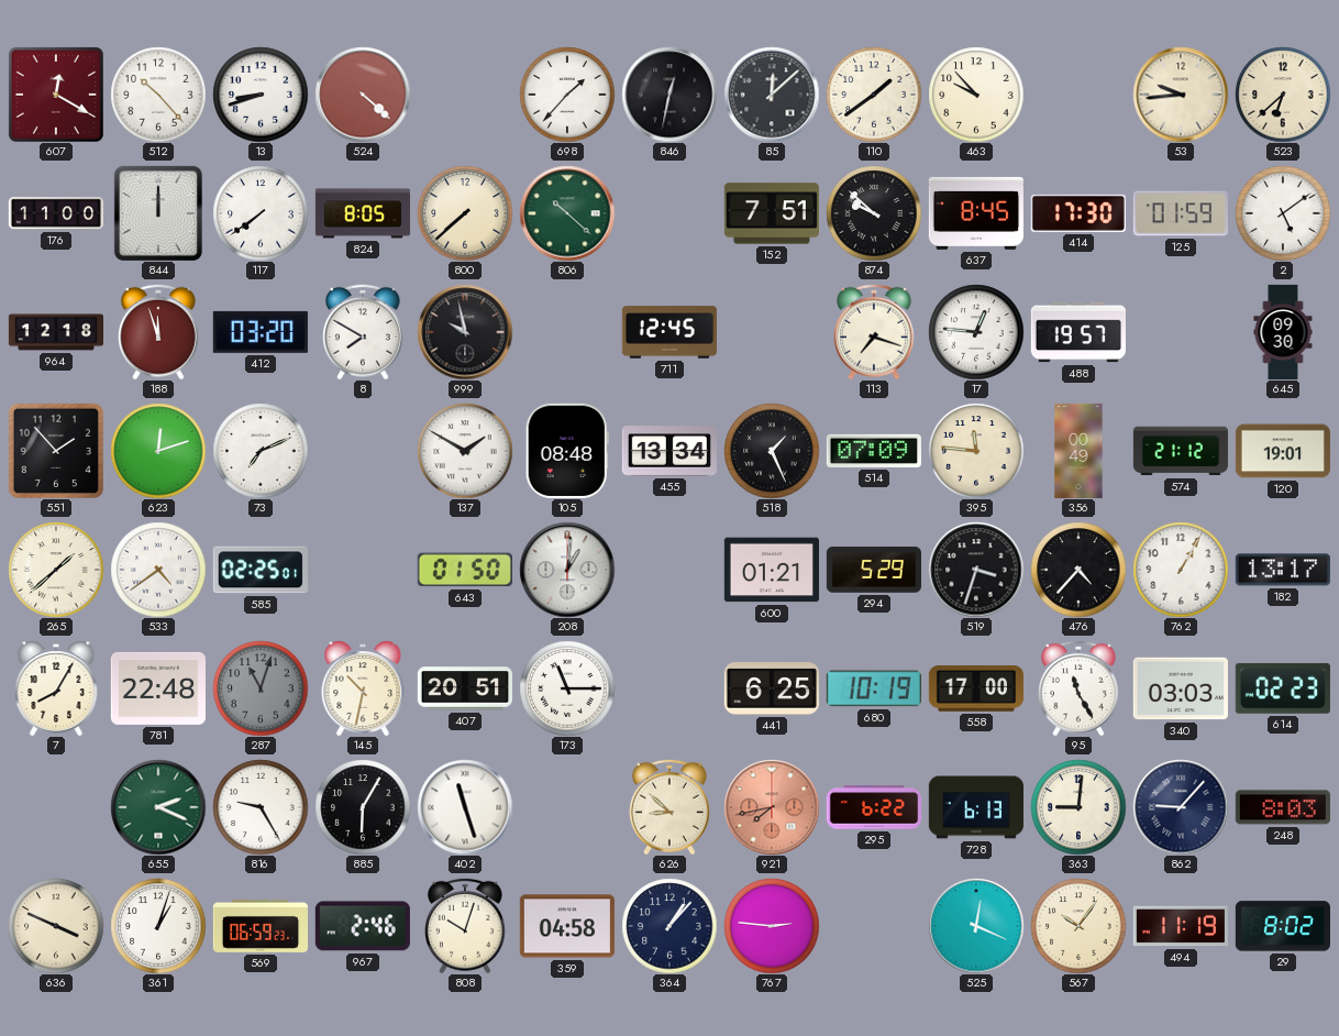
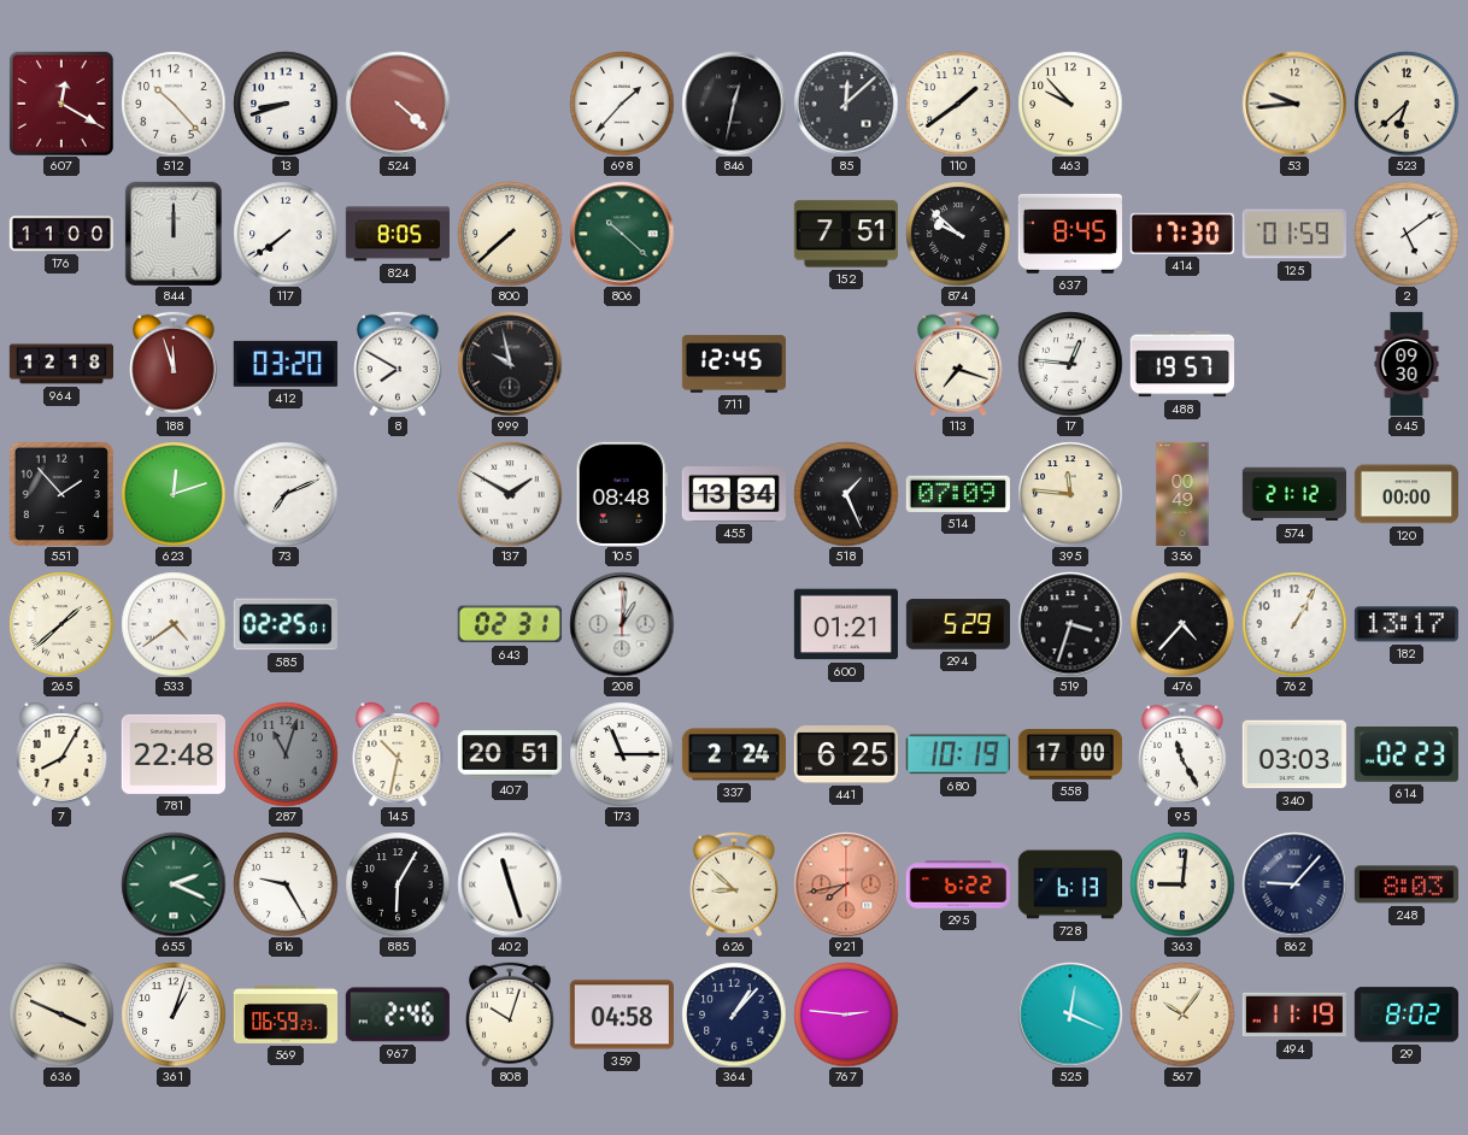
120: 19:01 -> 00:00
643: 01:50 -> 02:31
337: none -> 2:24
